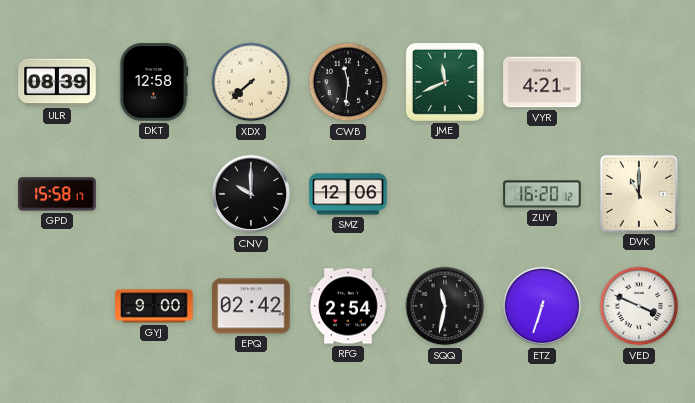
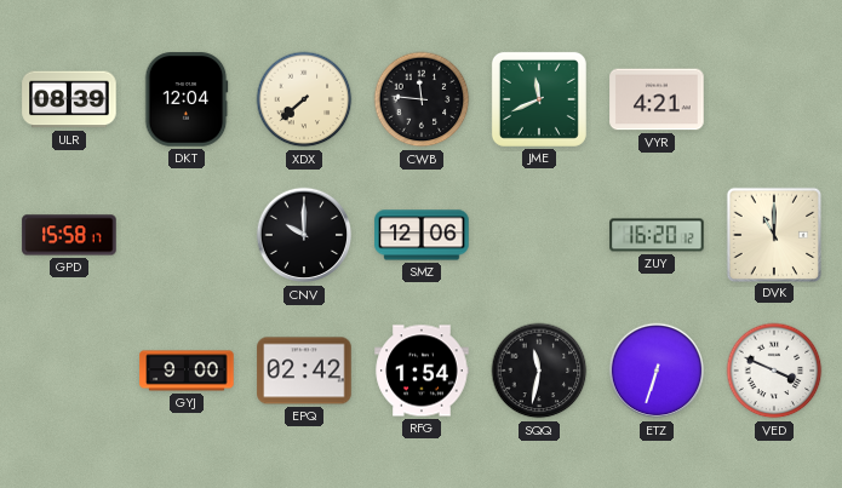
DKT: 12:58 -> 12:04
CWB: 11:31 -> 11:46
RFG: 2:54 -> 1:54
